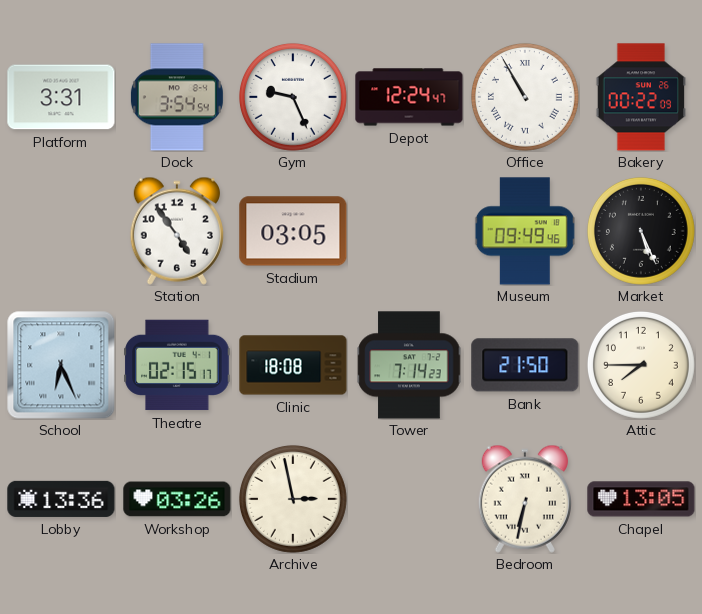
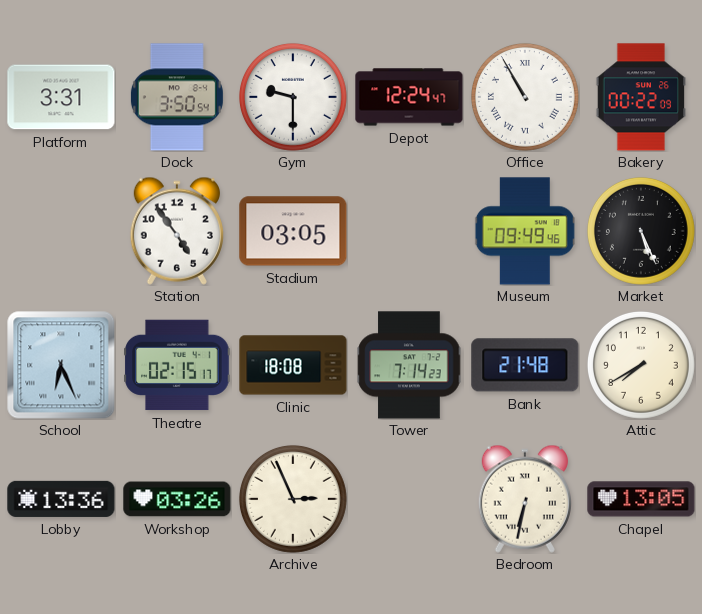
Dock: 3:54 -> 3:50
Gym: 9:26 -> 9:30
Bank: 21:50 -> 21:48
Attic: 7:45 -> 7:40
Archive: 2:58 -> 2:56
